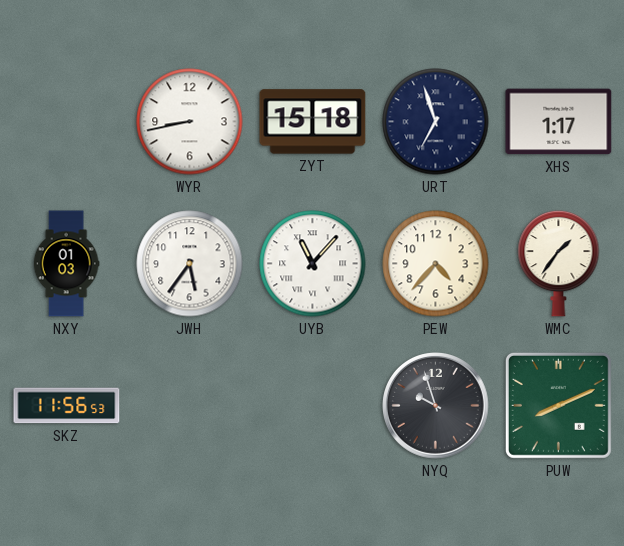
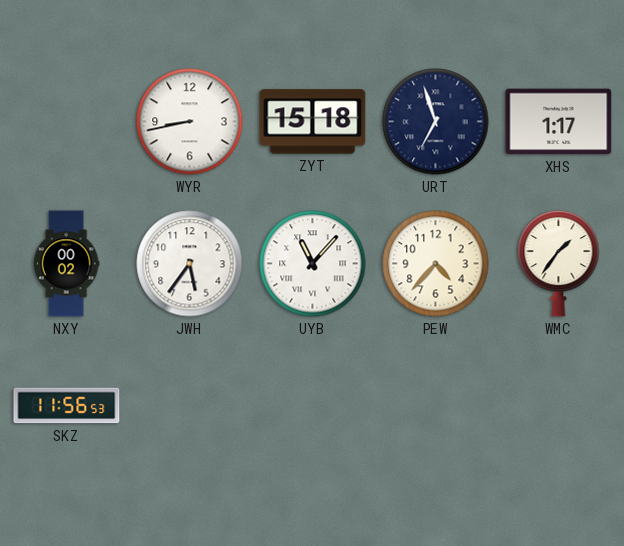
NXY: 01:03 -> 00:02
NYQ: 9:57 -> none
PUW: 8:11 -> none
